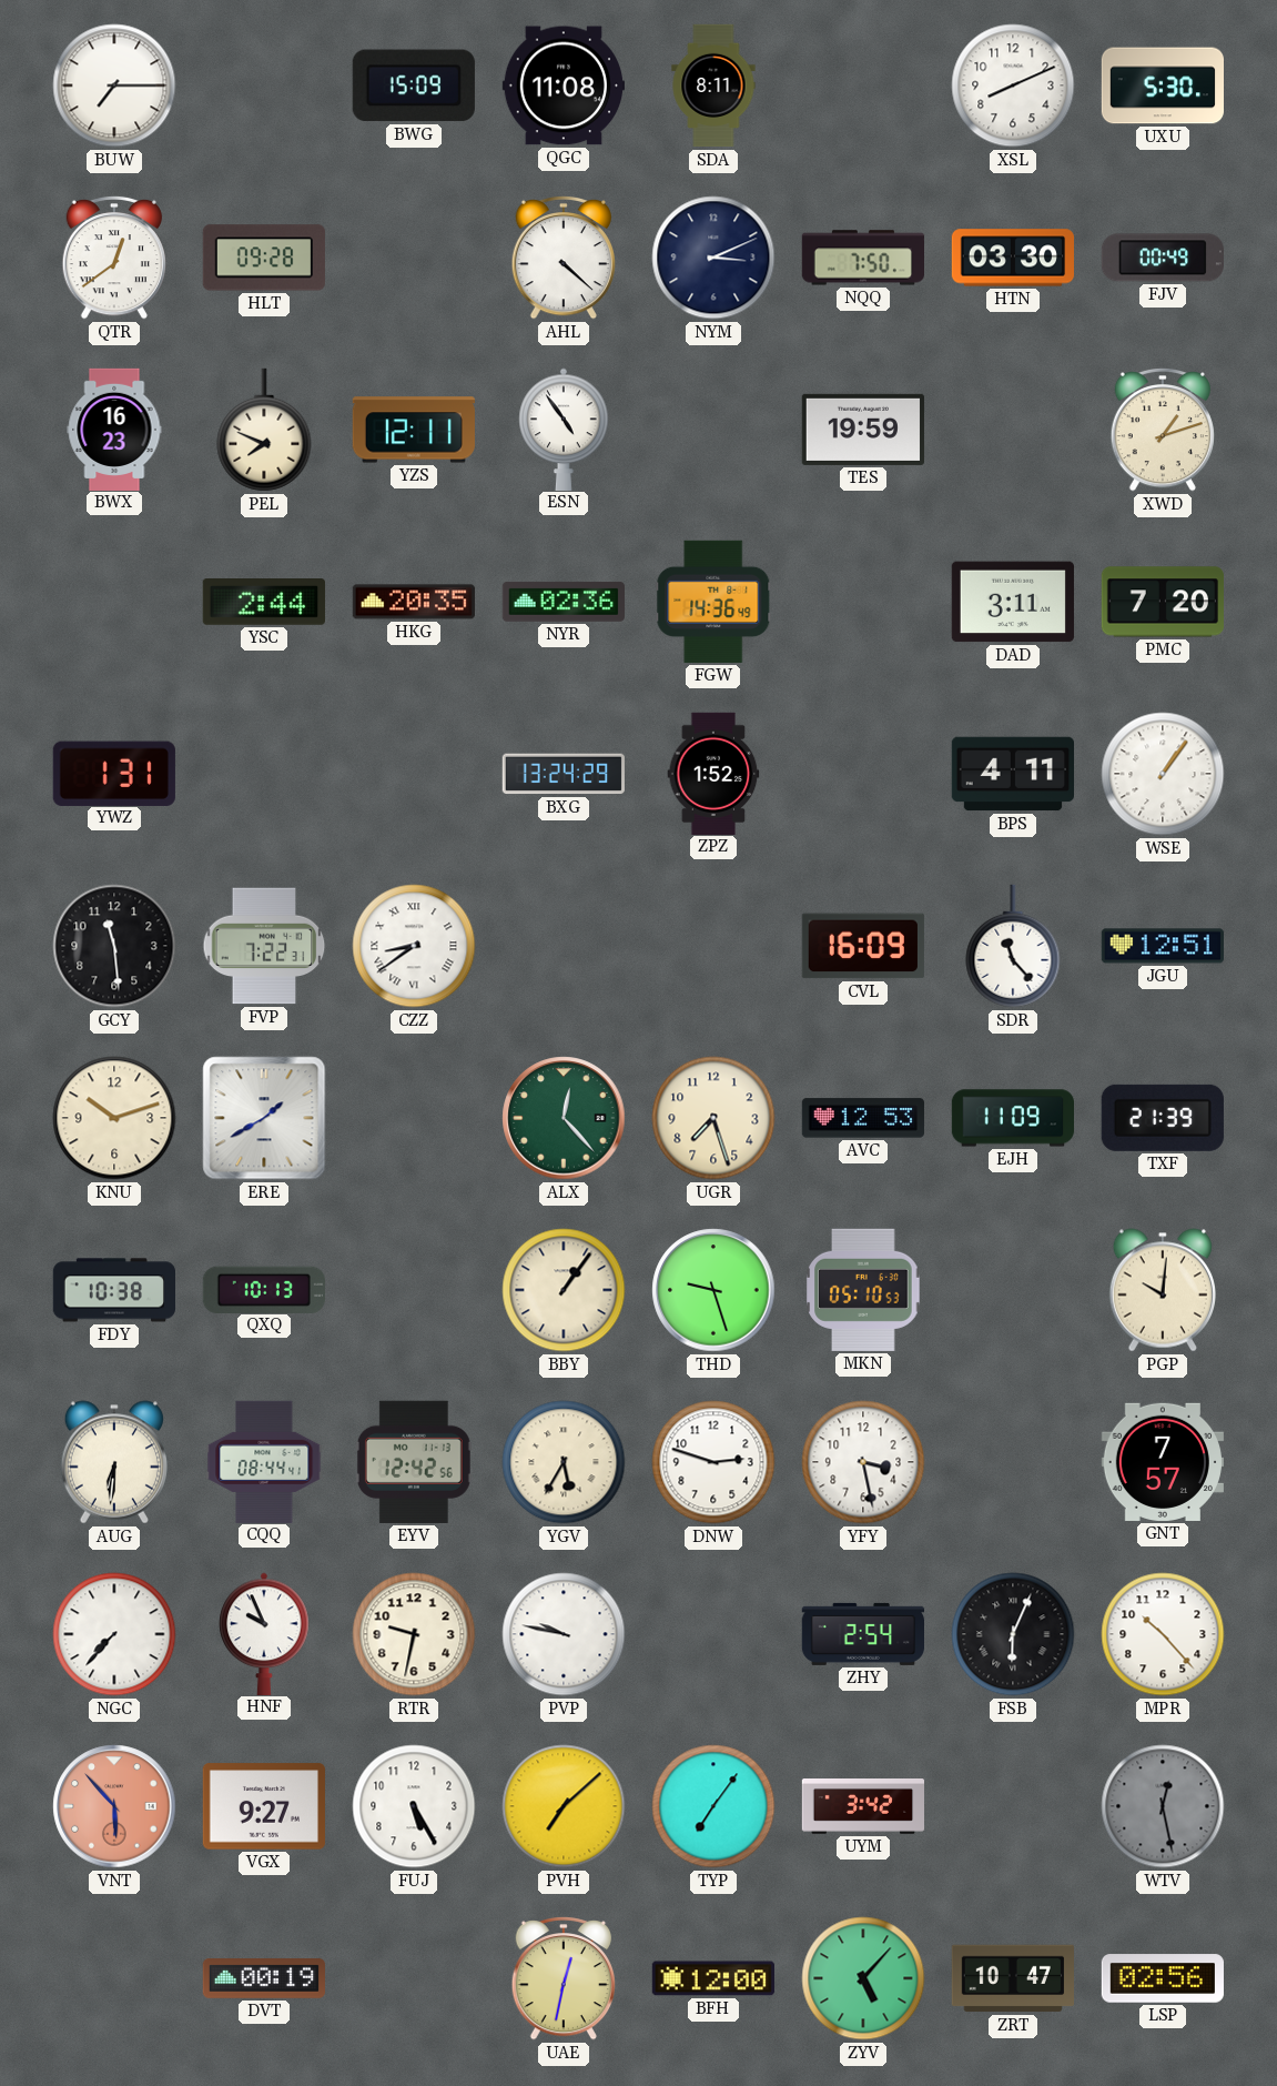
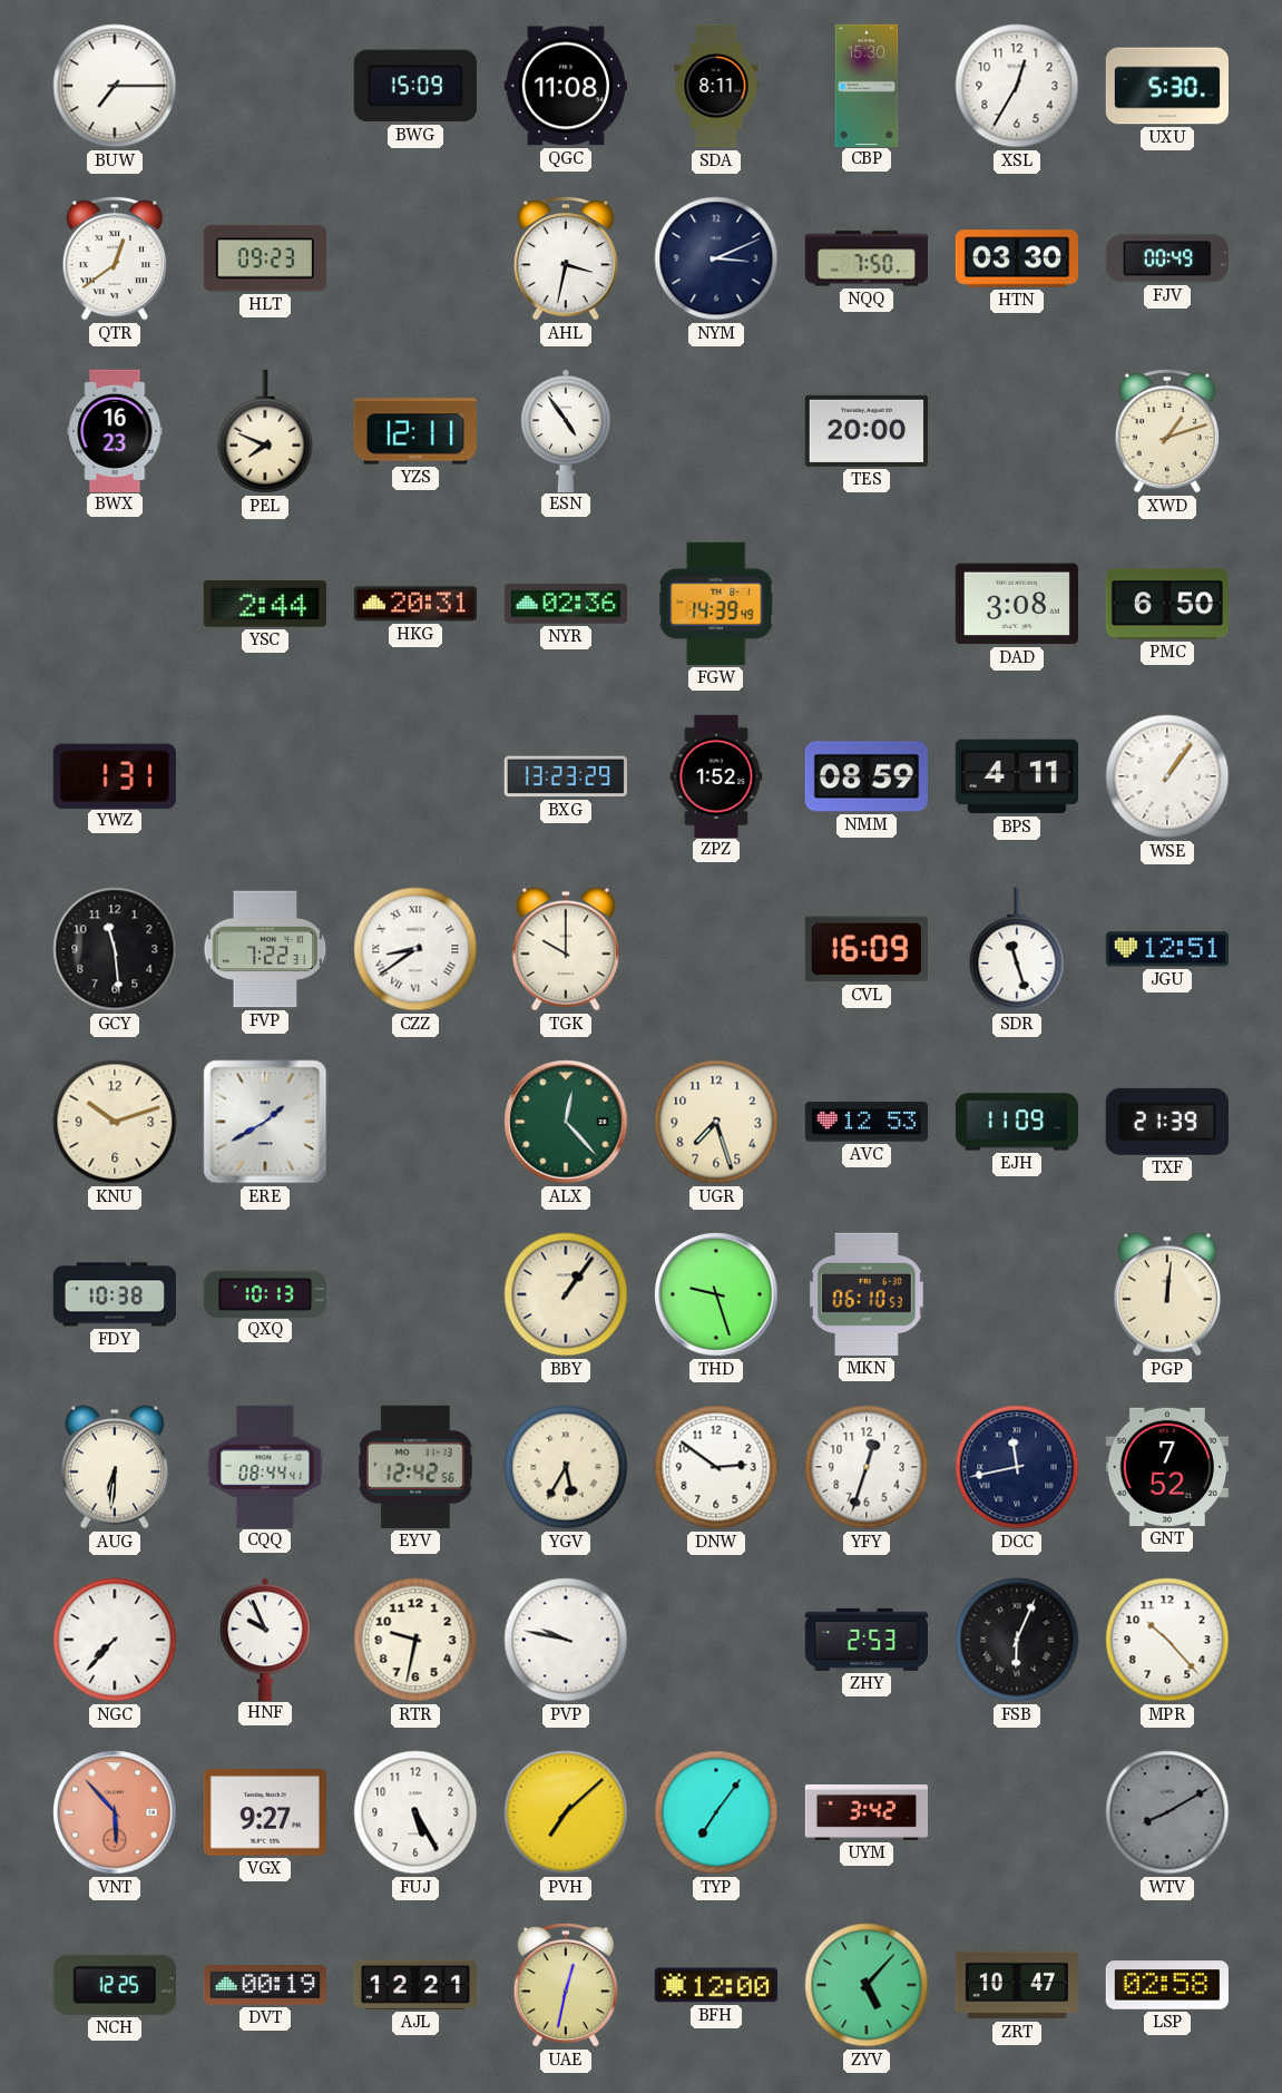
CBP: none -> 15:30
XSL: 8:11 -> 12:35
HLT: 09:28 -> 09:23
AHL: 4:22 -> 3:32
TES: 19:59 -> 20:00
HKG: 20:35 -> 20:31
FGW: 14:36 -> 14:39
DAD: 3:11 -> 3:08
PMC: 7:20 -> 6:50
BXG: 13:24 -> 13:23
NMM: none -> 08:59
TGK: none -> 10:00
SDR: 11:23 -> 11:27
MKN: 05:10 -> 06:10
PGP: 10:01 -> 12:01
DNW: 2:48 -> 2:51
YFY: 3:28 -> 12:33
DCC: none -> 11:43
GNT: 7:57 -> 7:52
ZHY: 2:54 -> 2:53
WTV: 12:28 -> 8:10
NCH: none -> 12:25
AJL: none -> 12:21
LSP: 02:56 -> 02:58
